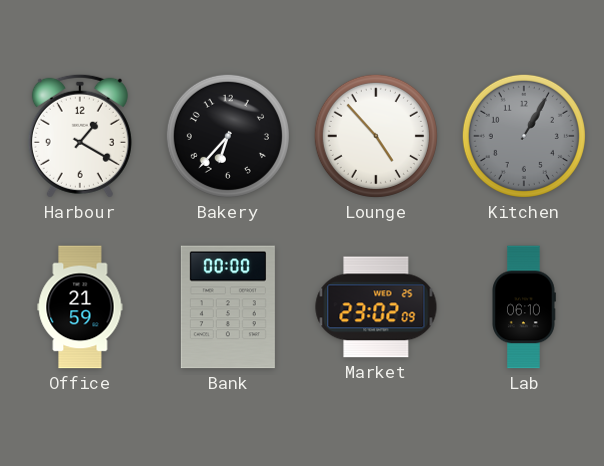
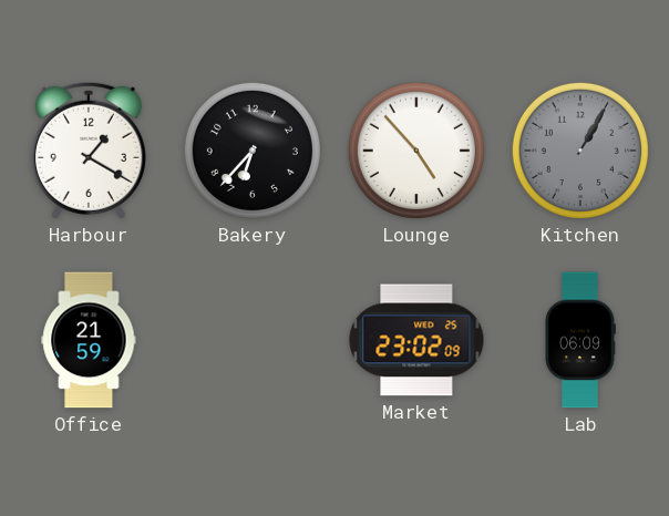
Bank: 00:00 -> none
Lab: 06:10 -> 06:09
